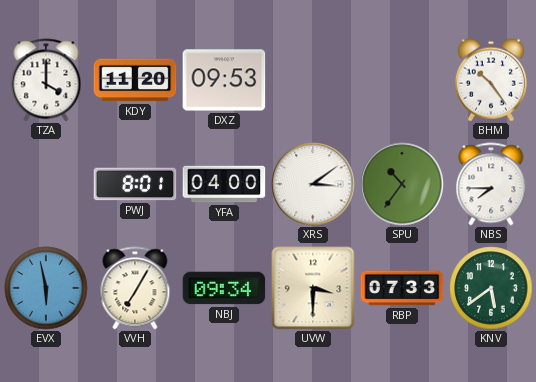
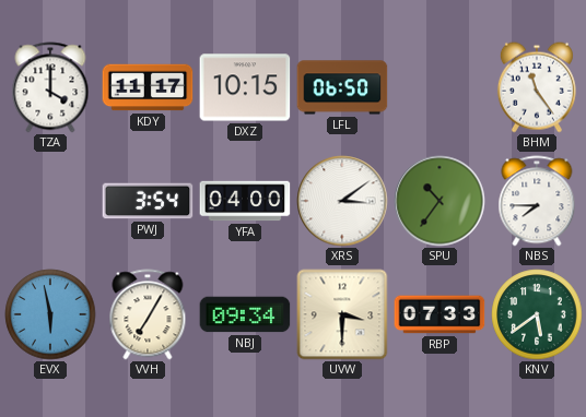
KDY: 11:20 -> 11:17
DXZ: 09:53 -> 10:15
LFL: none -> 06:50
BHM: 10:24 -> 11:24
PWJ: 8:01 -> 3:54
